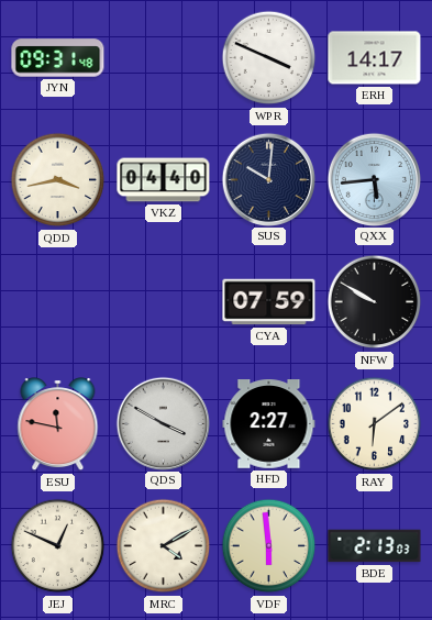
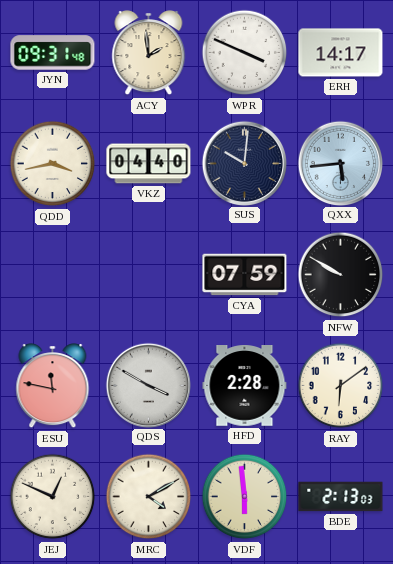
ACY: none -> 1:59
HFD: 2:27 -> 2:28
